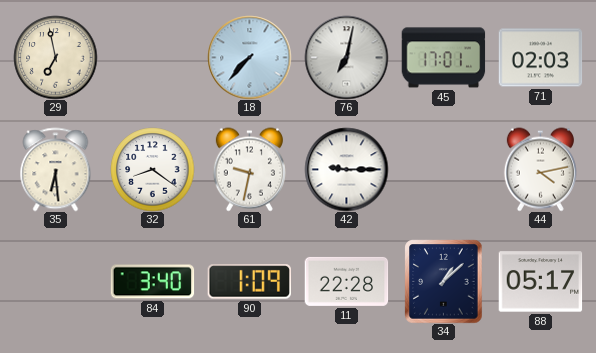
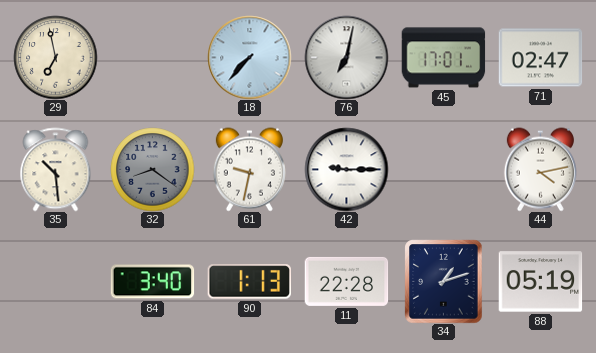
71: 02:03 -> 02:47
35: 6:29 -> 10:29
32 dial: white -> grey
90: 1:09 -> 1:13
34: 1:08 -> 1:12
88: 05:17 -> 05:19
